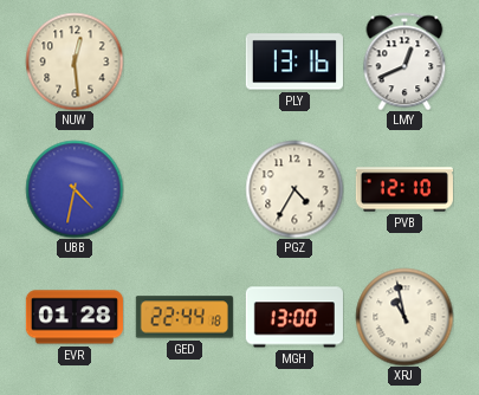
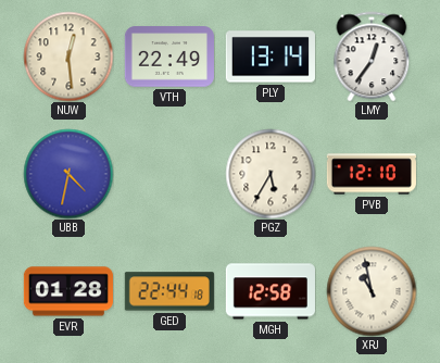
VTH: none -> 22:49
PLY: 13:16 -> 13:14
LMY: 12:41 -> 12:36
PGZ: 4:35 -> 5:35
MGH: 13:00 -> 12:58
